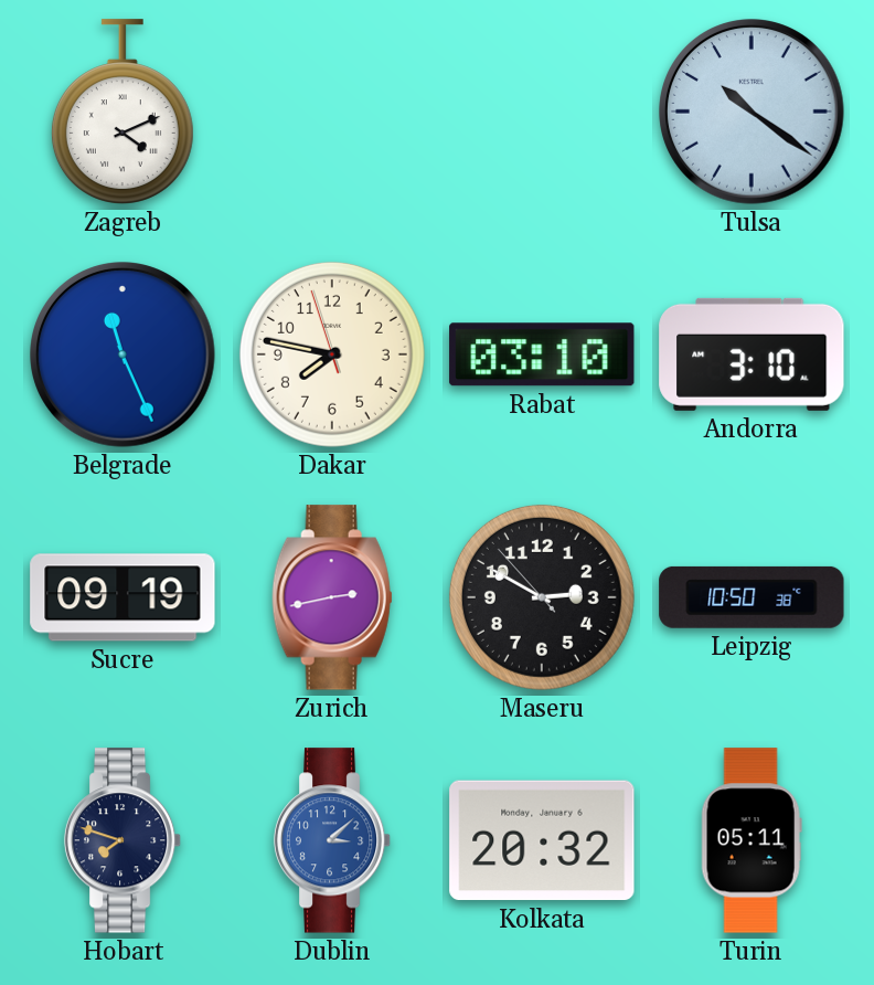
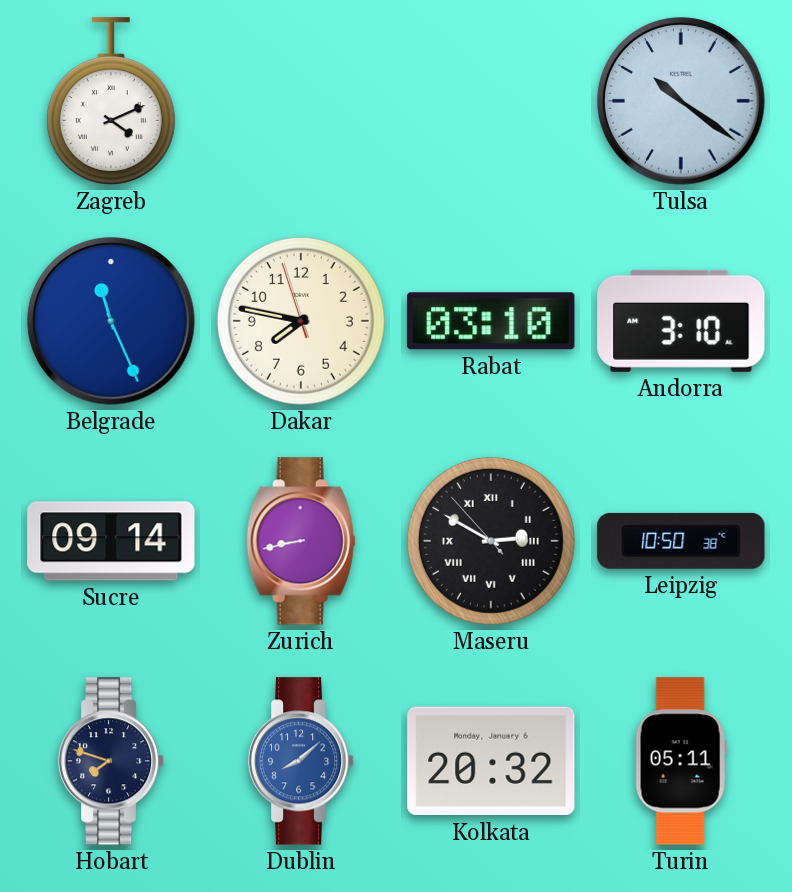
Sucre: 09:19 -> 09:14
Zurich: 2:43 -> 8:43
Maseru numerals: Arabic -> Roman
Dublin: 3:08 -> 8:08
